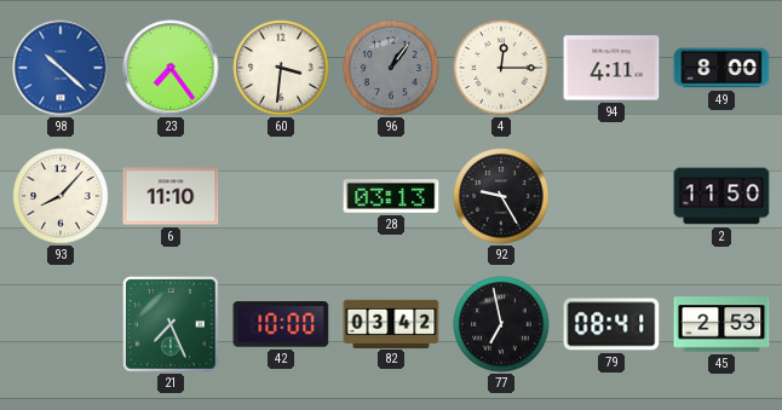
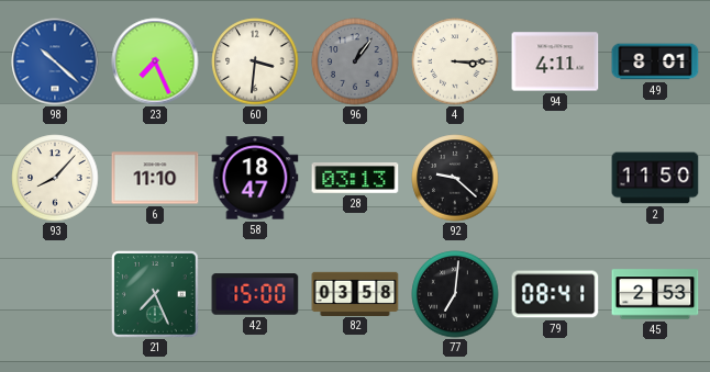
23: 7:24 -> 7:26
4: 12:15 -> 3:15
49: 8:00 -> 8:01
58: none -> 18:47
92: 9:25 -> 9:22
42: 10:00 -> 15:00
82: 03:42 -> 03:58
77: 6:58 -> 7:01
